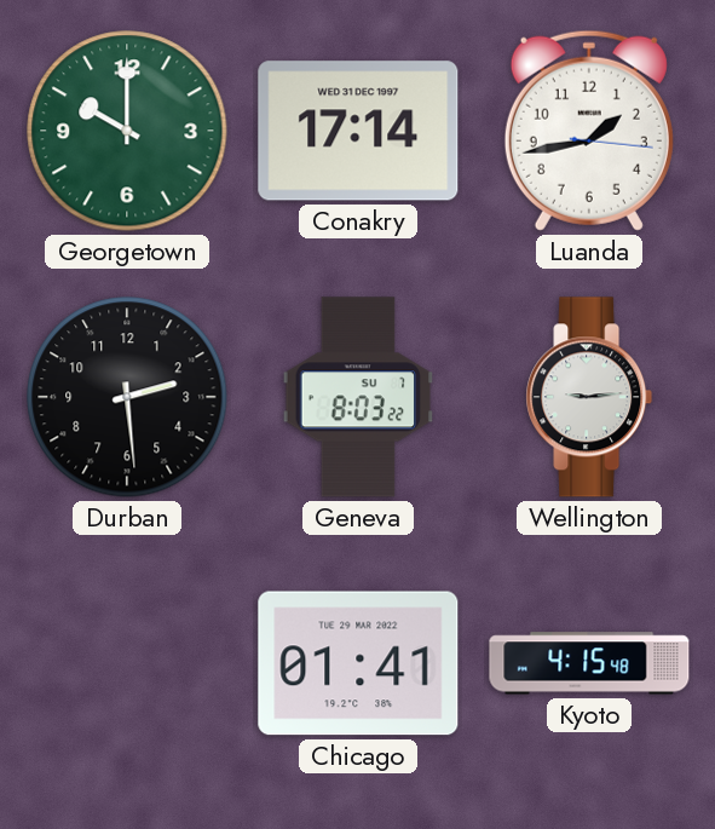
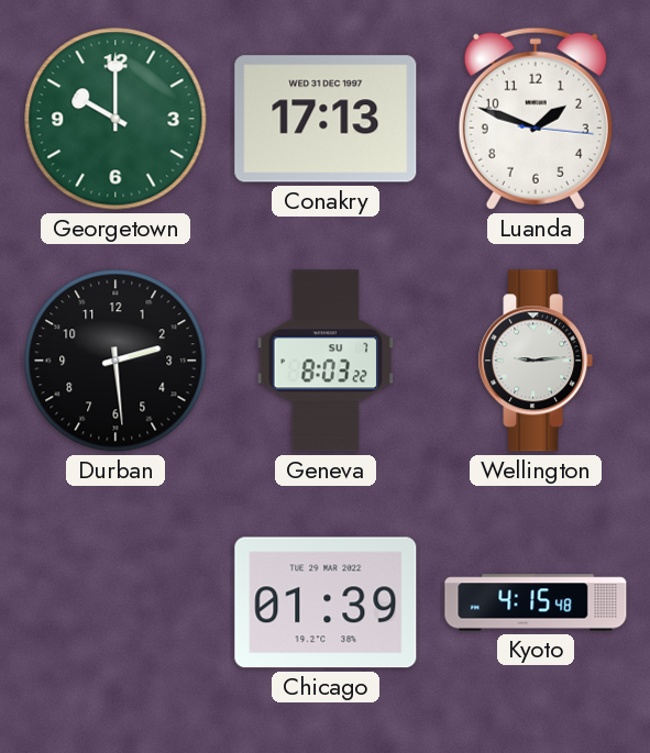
Conakry: 17:14 -> 17:13
Luanda: 1:43 -> 1:48
Chicago: 01:41 -> 01:39
